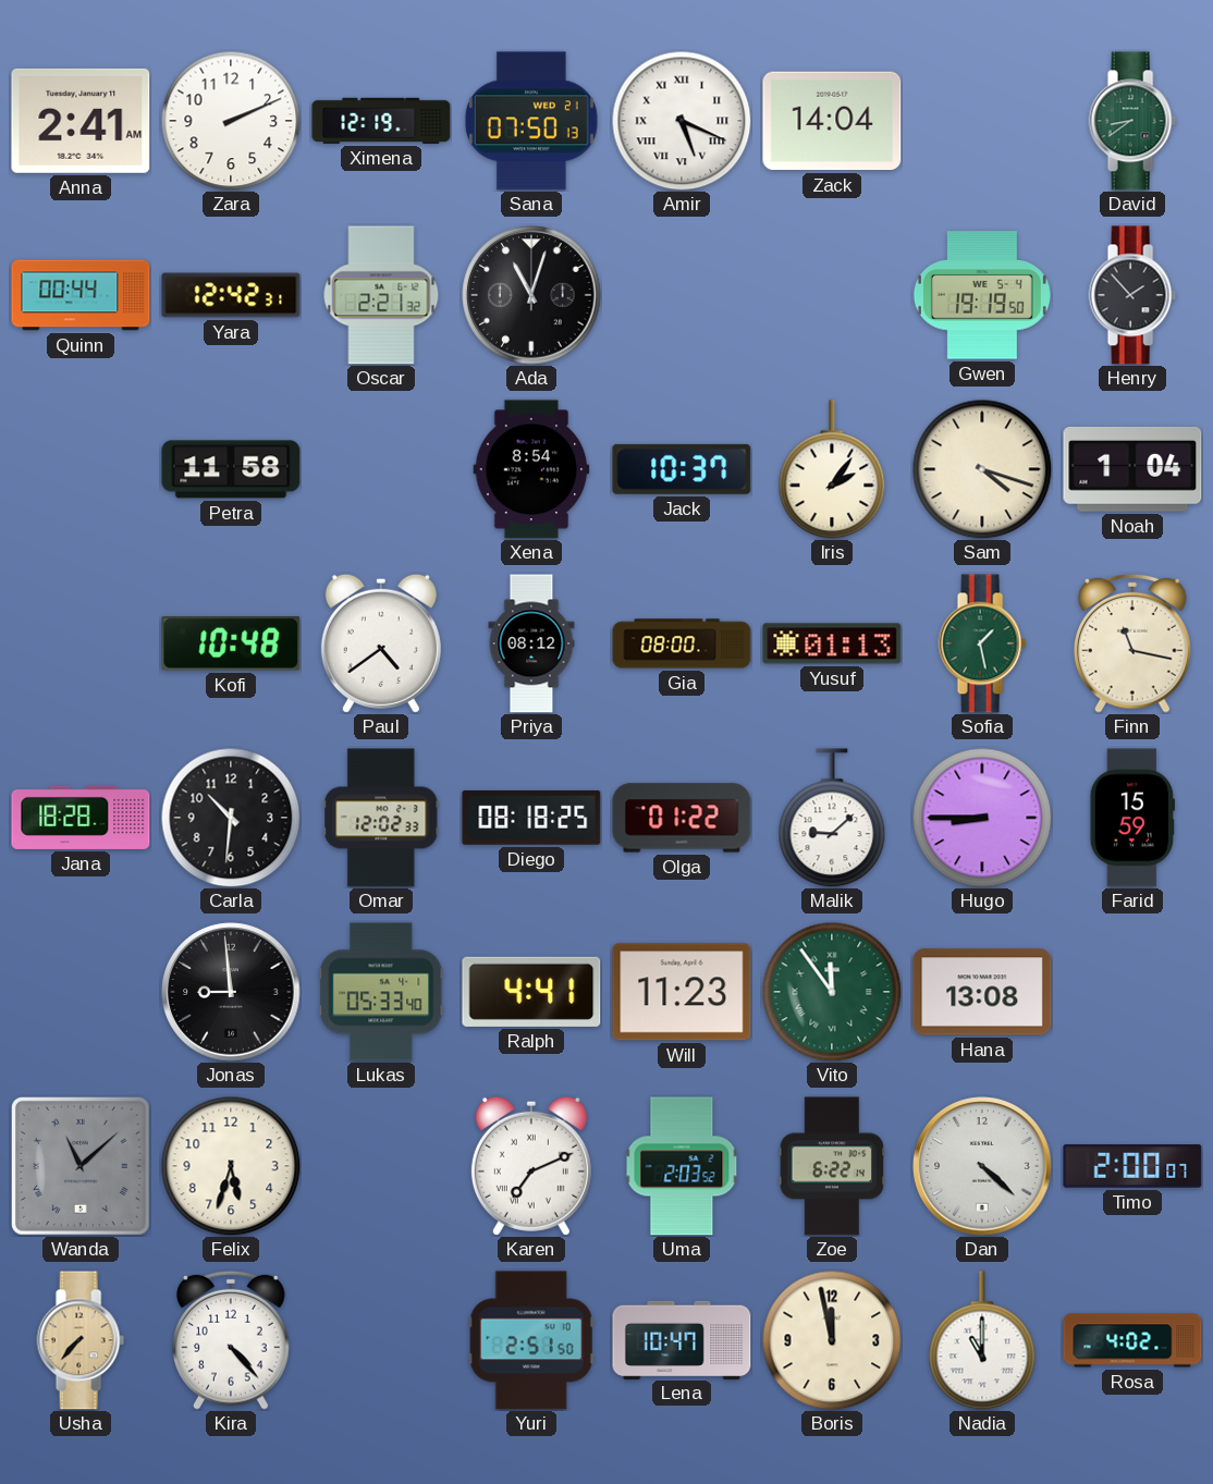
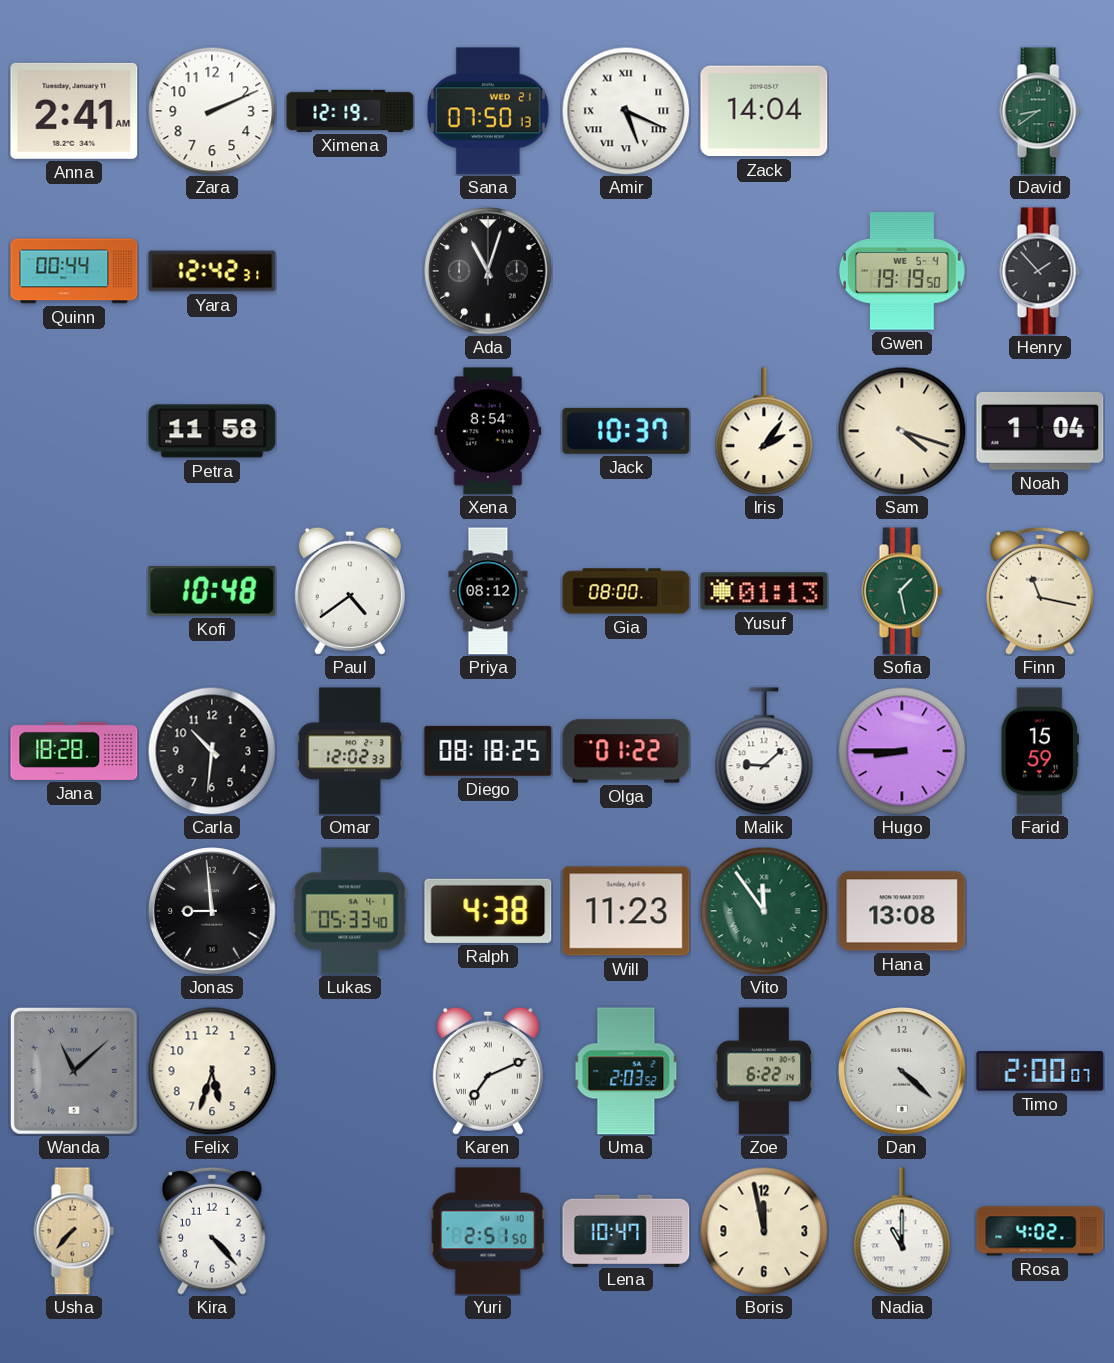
Oscar: 2:21 -> none
Ralph: 4:41 -> 4:38
